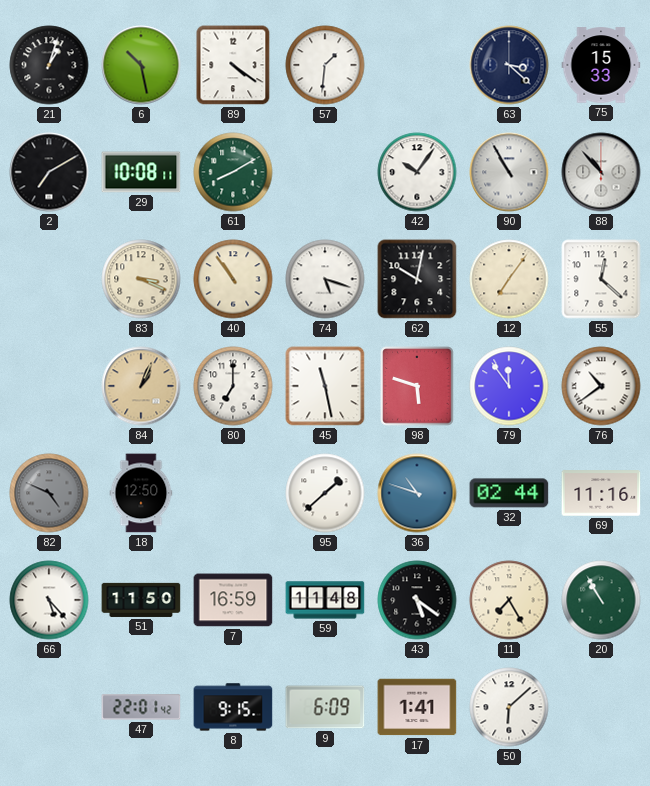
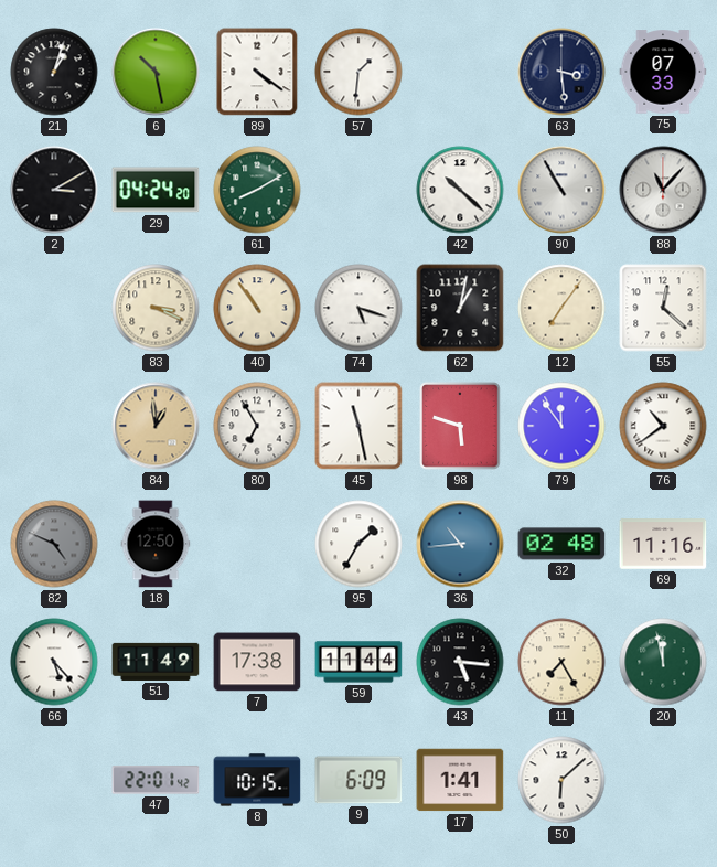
63: 3:22 -> 3:29
75: 15:33 -> 07:33
2: 7:10 -> 3:10
29: 10:08 -> 04:24
42: 10:06 -> 10:22
88: 10:53 -> 11:07
62: 10:02 -> 1:02
84: 1:04 -> 12:59
80: 7:00 -> 6:55
95: 1:38 -> 1:35
36: 10:48 -> 10:44
32: 02:44 -> 02:48
51: 11:50 -> 11:49
7: 16:59 -> 17:38
59: 11:48 -> 11:44
43: 5:21 -> 5:16
20: 10:55 -> 11:58
8: 9:15 -> 10:15
